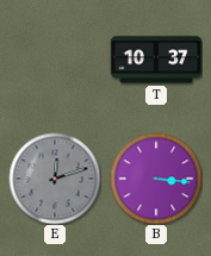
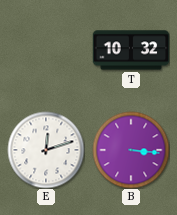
T: 10:37 -> 10:32
E dial: grey -> white
